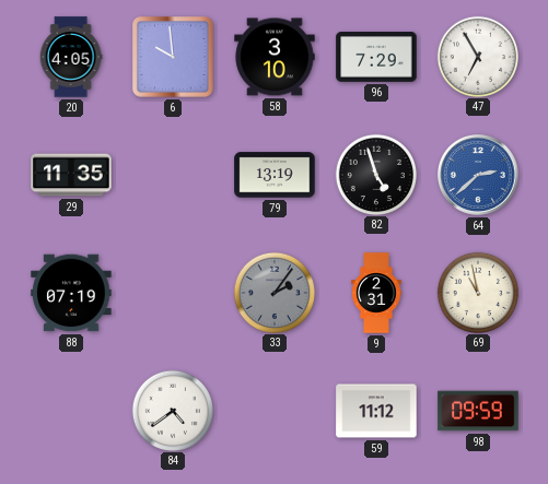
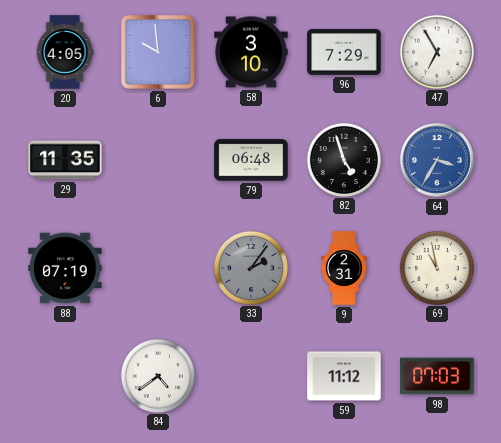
79: 13:19 -> 06:48
64: 2:38 -> 3:35
98: 09:59 -> 07:03
